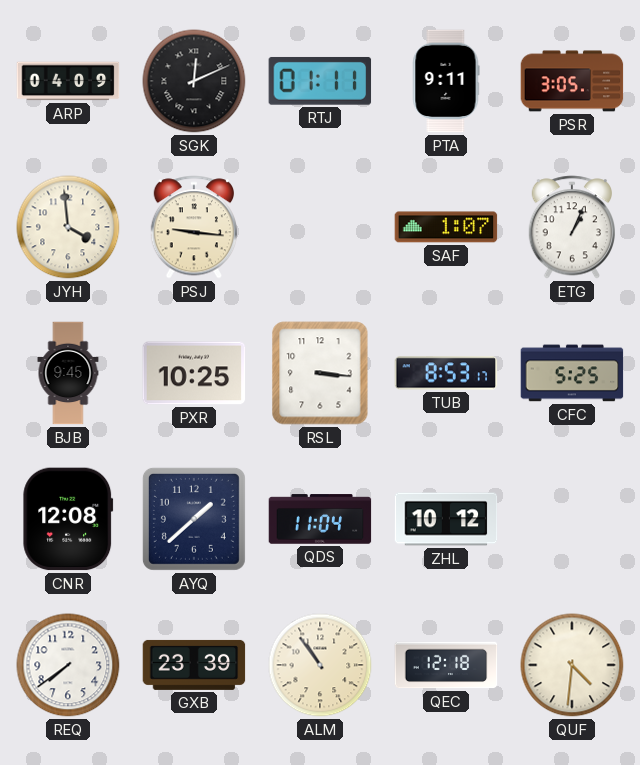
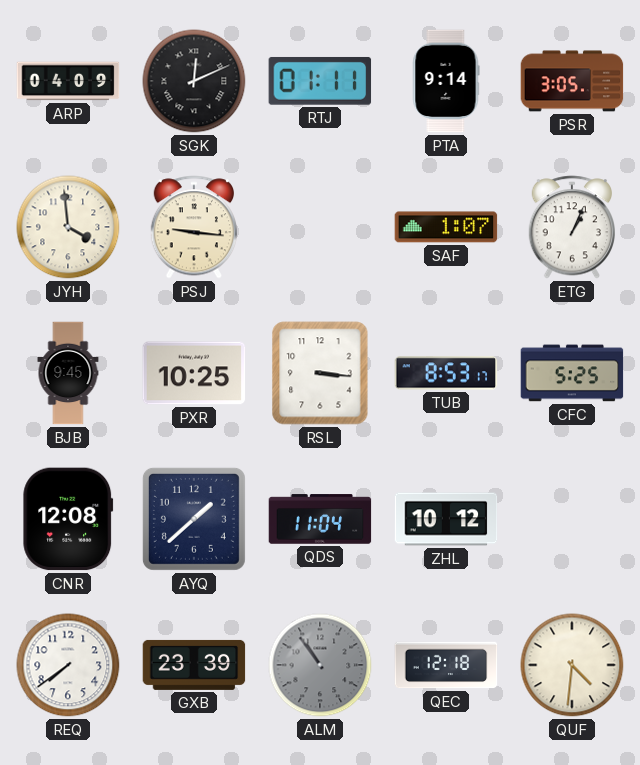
PTA: 9:11 -> 9:14
ALM dial: cream -> grey
